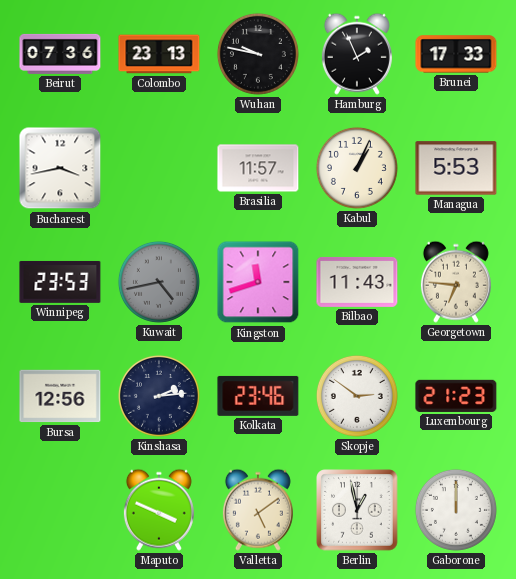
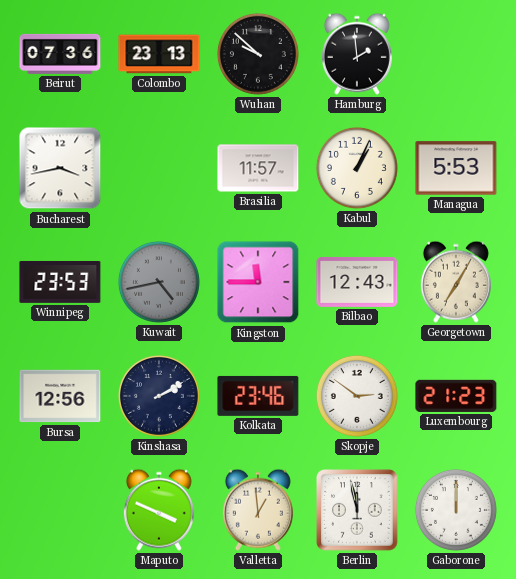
Wuhan: 9:47 -> 9:52
Hamburg: 1:56 -> 1:59
Brunei: 17:33 -> none
Kingston: 11:42 -> 11:45
Bilbao: 11:43 -> 12:43
Georgetown: 6:46 -> 7:05
Kinshasa: 2:14 -> 2:10
Valletta: 5:09 -> 12:59
Berlin: 12:58 -> 11:58
